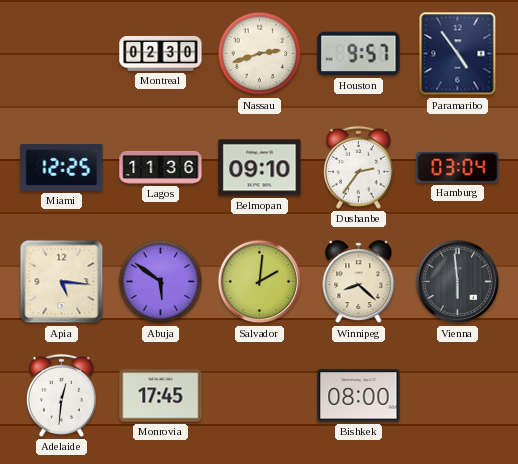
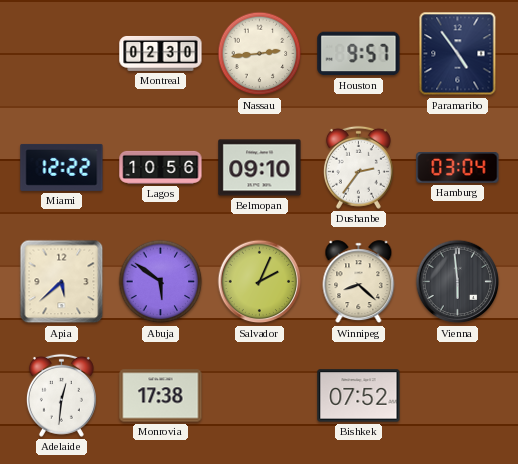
Nassau: 2:42 -> 2:44
Miami: 12:25 -> 12:22
Lagos: 11:36 -> 10:56
Apia: 5:16 -> 5:38
Salvador: 2:01 -> 2:04
Monrovia: 17:45 -> 17:38
Bishkek: 08:00 -> 07:52
